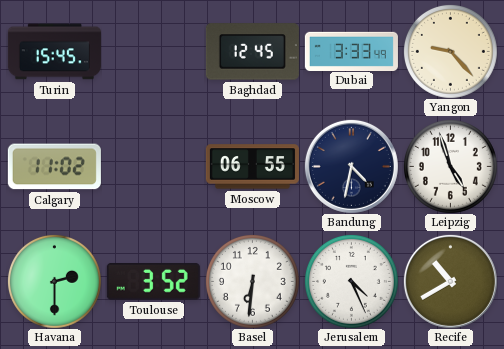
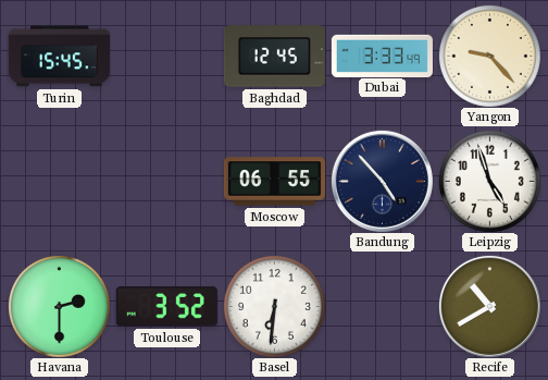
Calgary: 11:02 -> none
Bandung: 4:32 -> 4:53
Jerusalem: 4:26 -> none
